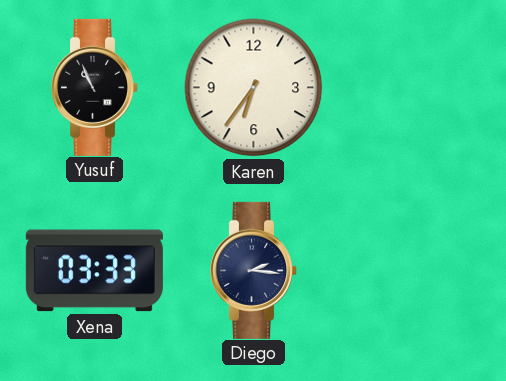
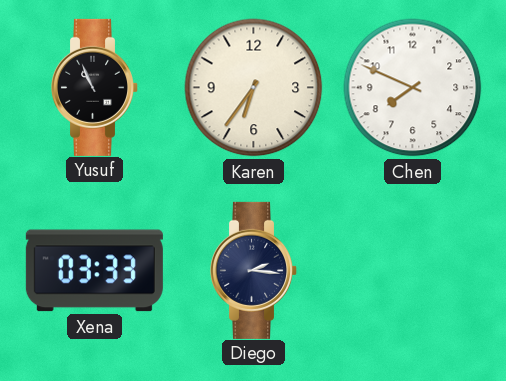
Chen: none -> 7:49
